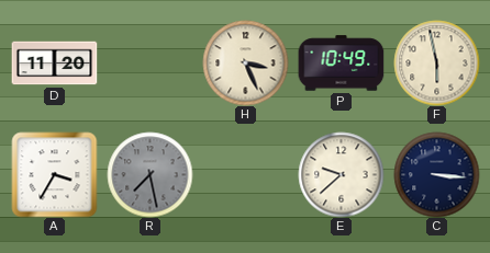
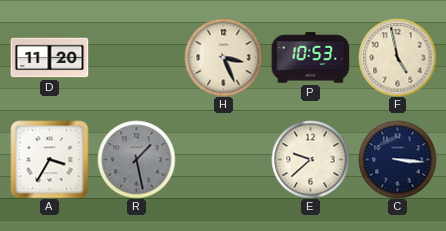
P: 10:49 -> 10:53
F: 5:58 -> 4:58
R: 7:28 -> 1:28
